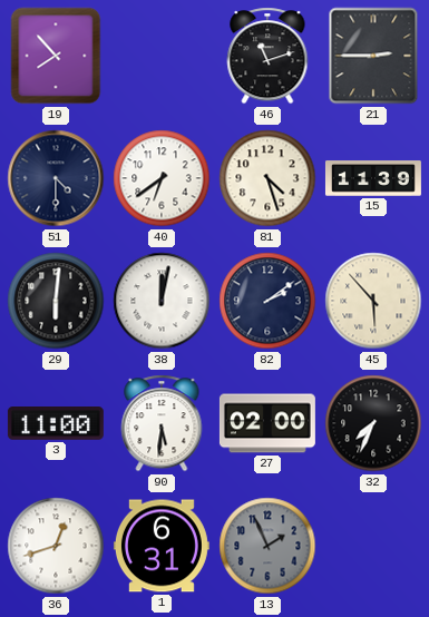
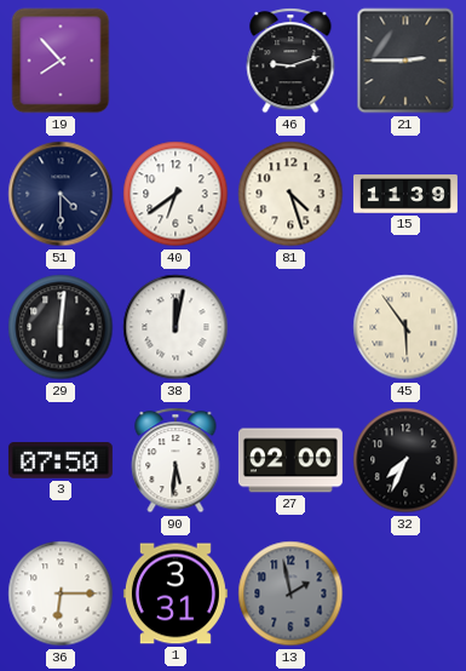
46: 11:12 -> 9:12
82: 2:09 -> none
45: 5:53 -> 5:54
3: 11:00 -> 07:50
36: 12:42 -> 6:15
1: 6:31 -> 3:31
13: 1:56 -> 1:58
